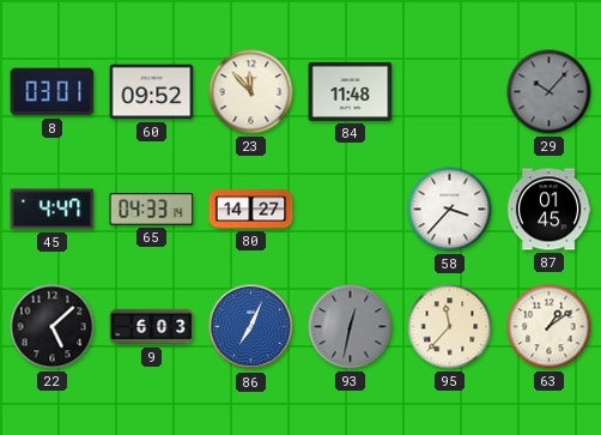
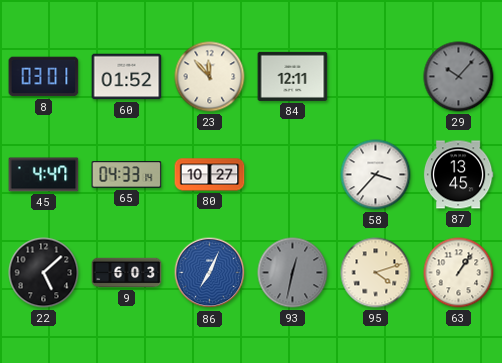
60: 09:52 -> 01:52
84: 11:48 -> 12:11
80: 14:27 -> 10:27
87: 01:45 -> 13:45
95: 11:37 -> 4:12
63: 1:09 -> 1:06
